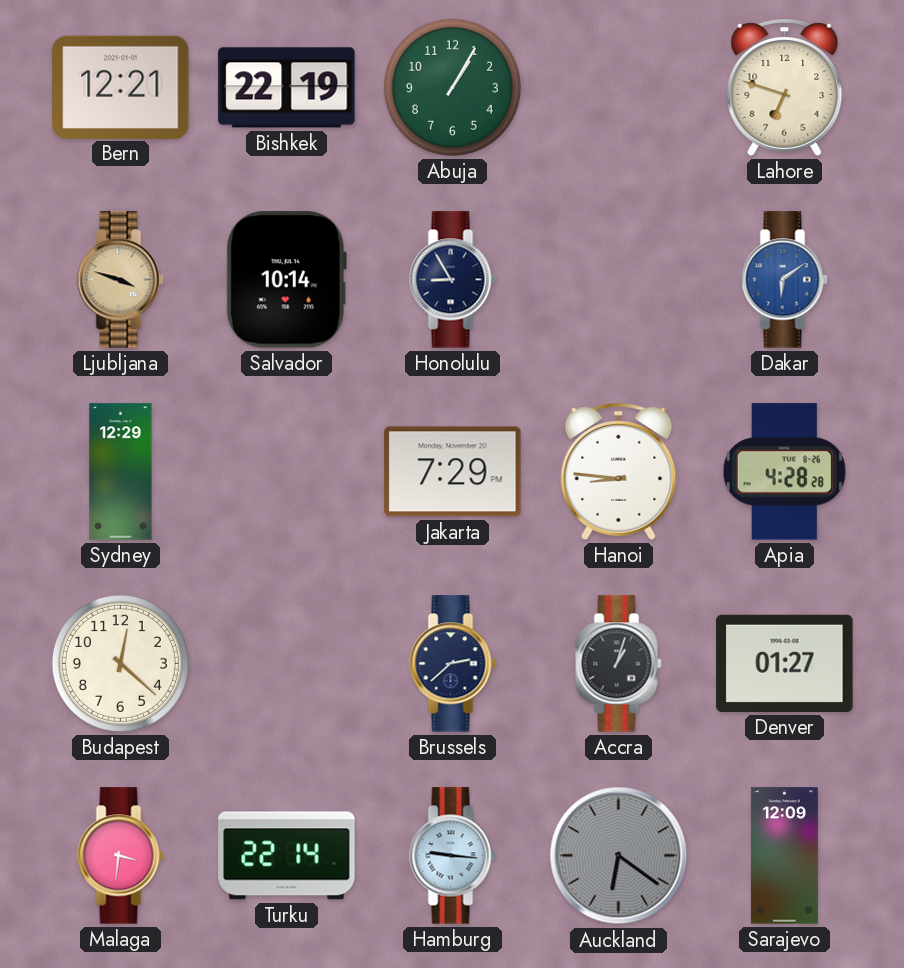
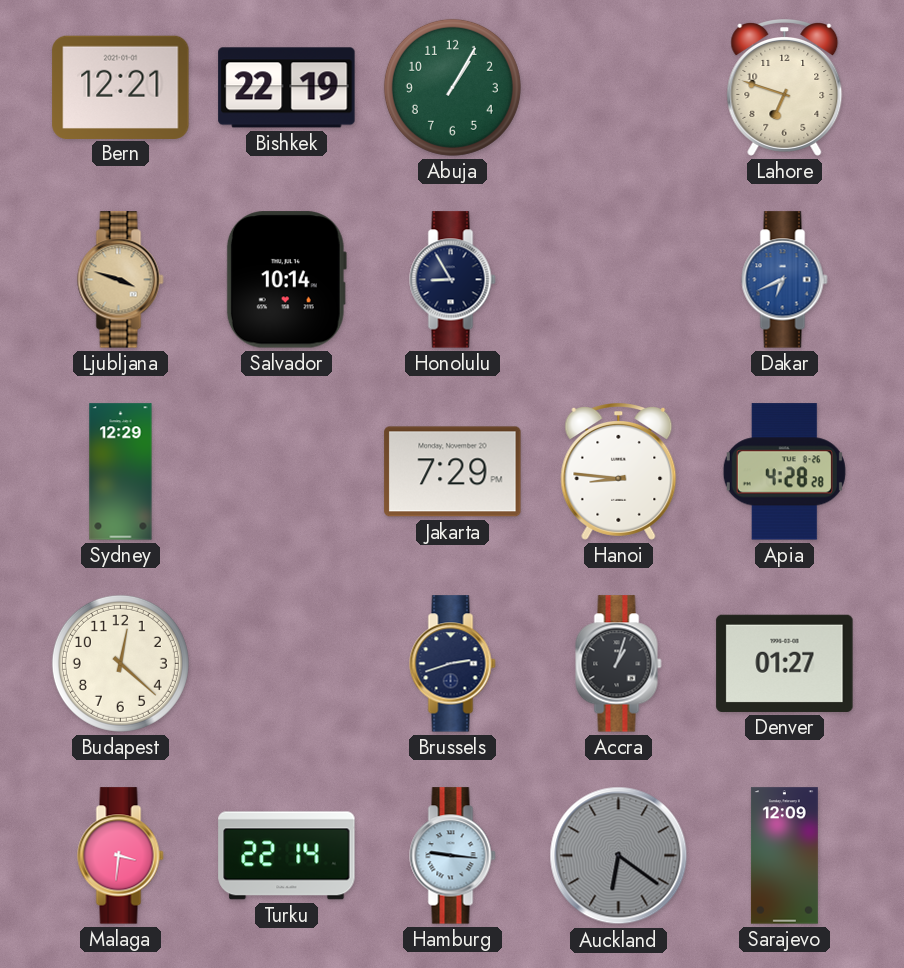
Dakar: 6:09 -> 6:41
Brussels: 2:38 -> 2:42
